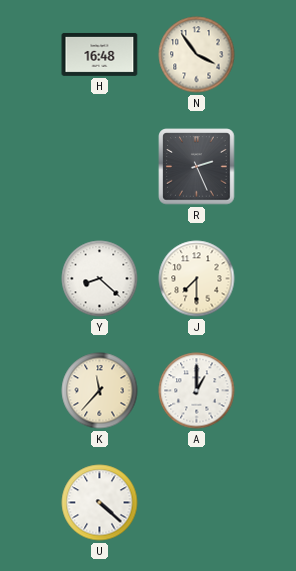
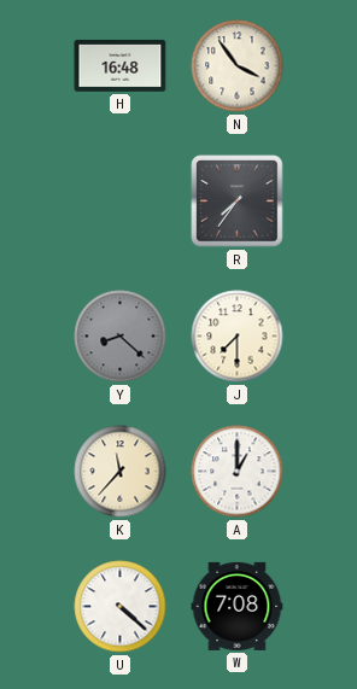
R: 2:26 -> 7:36
Y dial: white -> grey
W: none -> 7:08
